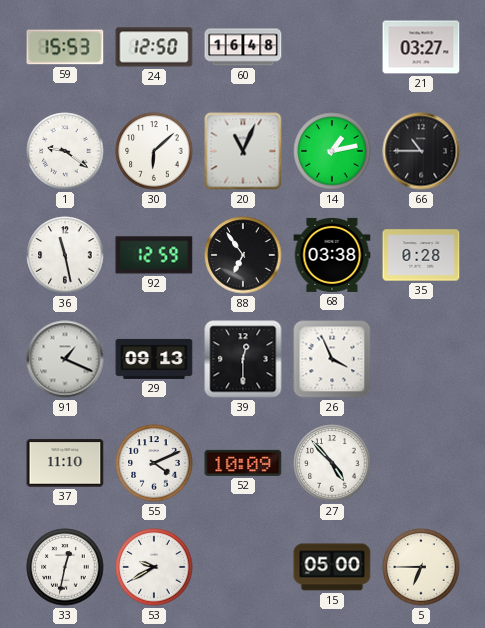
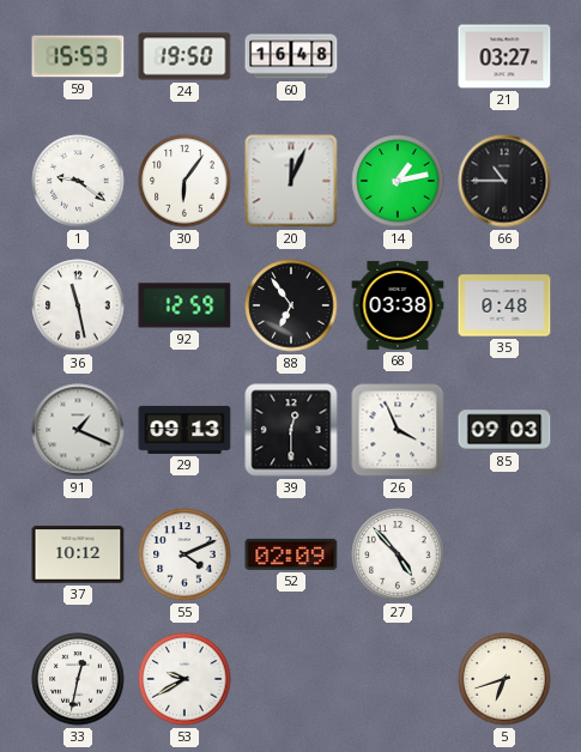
24: 12:50 -> 19:50
30: 6:08 -> 6:06
20: 11:04 -> 12:04
35: 0:28 -> 0:48
85: none -> 09:03
37: 11:10 -> 10:12
52: 10:09 -> 02:09
15: 05:00 -> none
5: 6:45 -> 6:42
